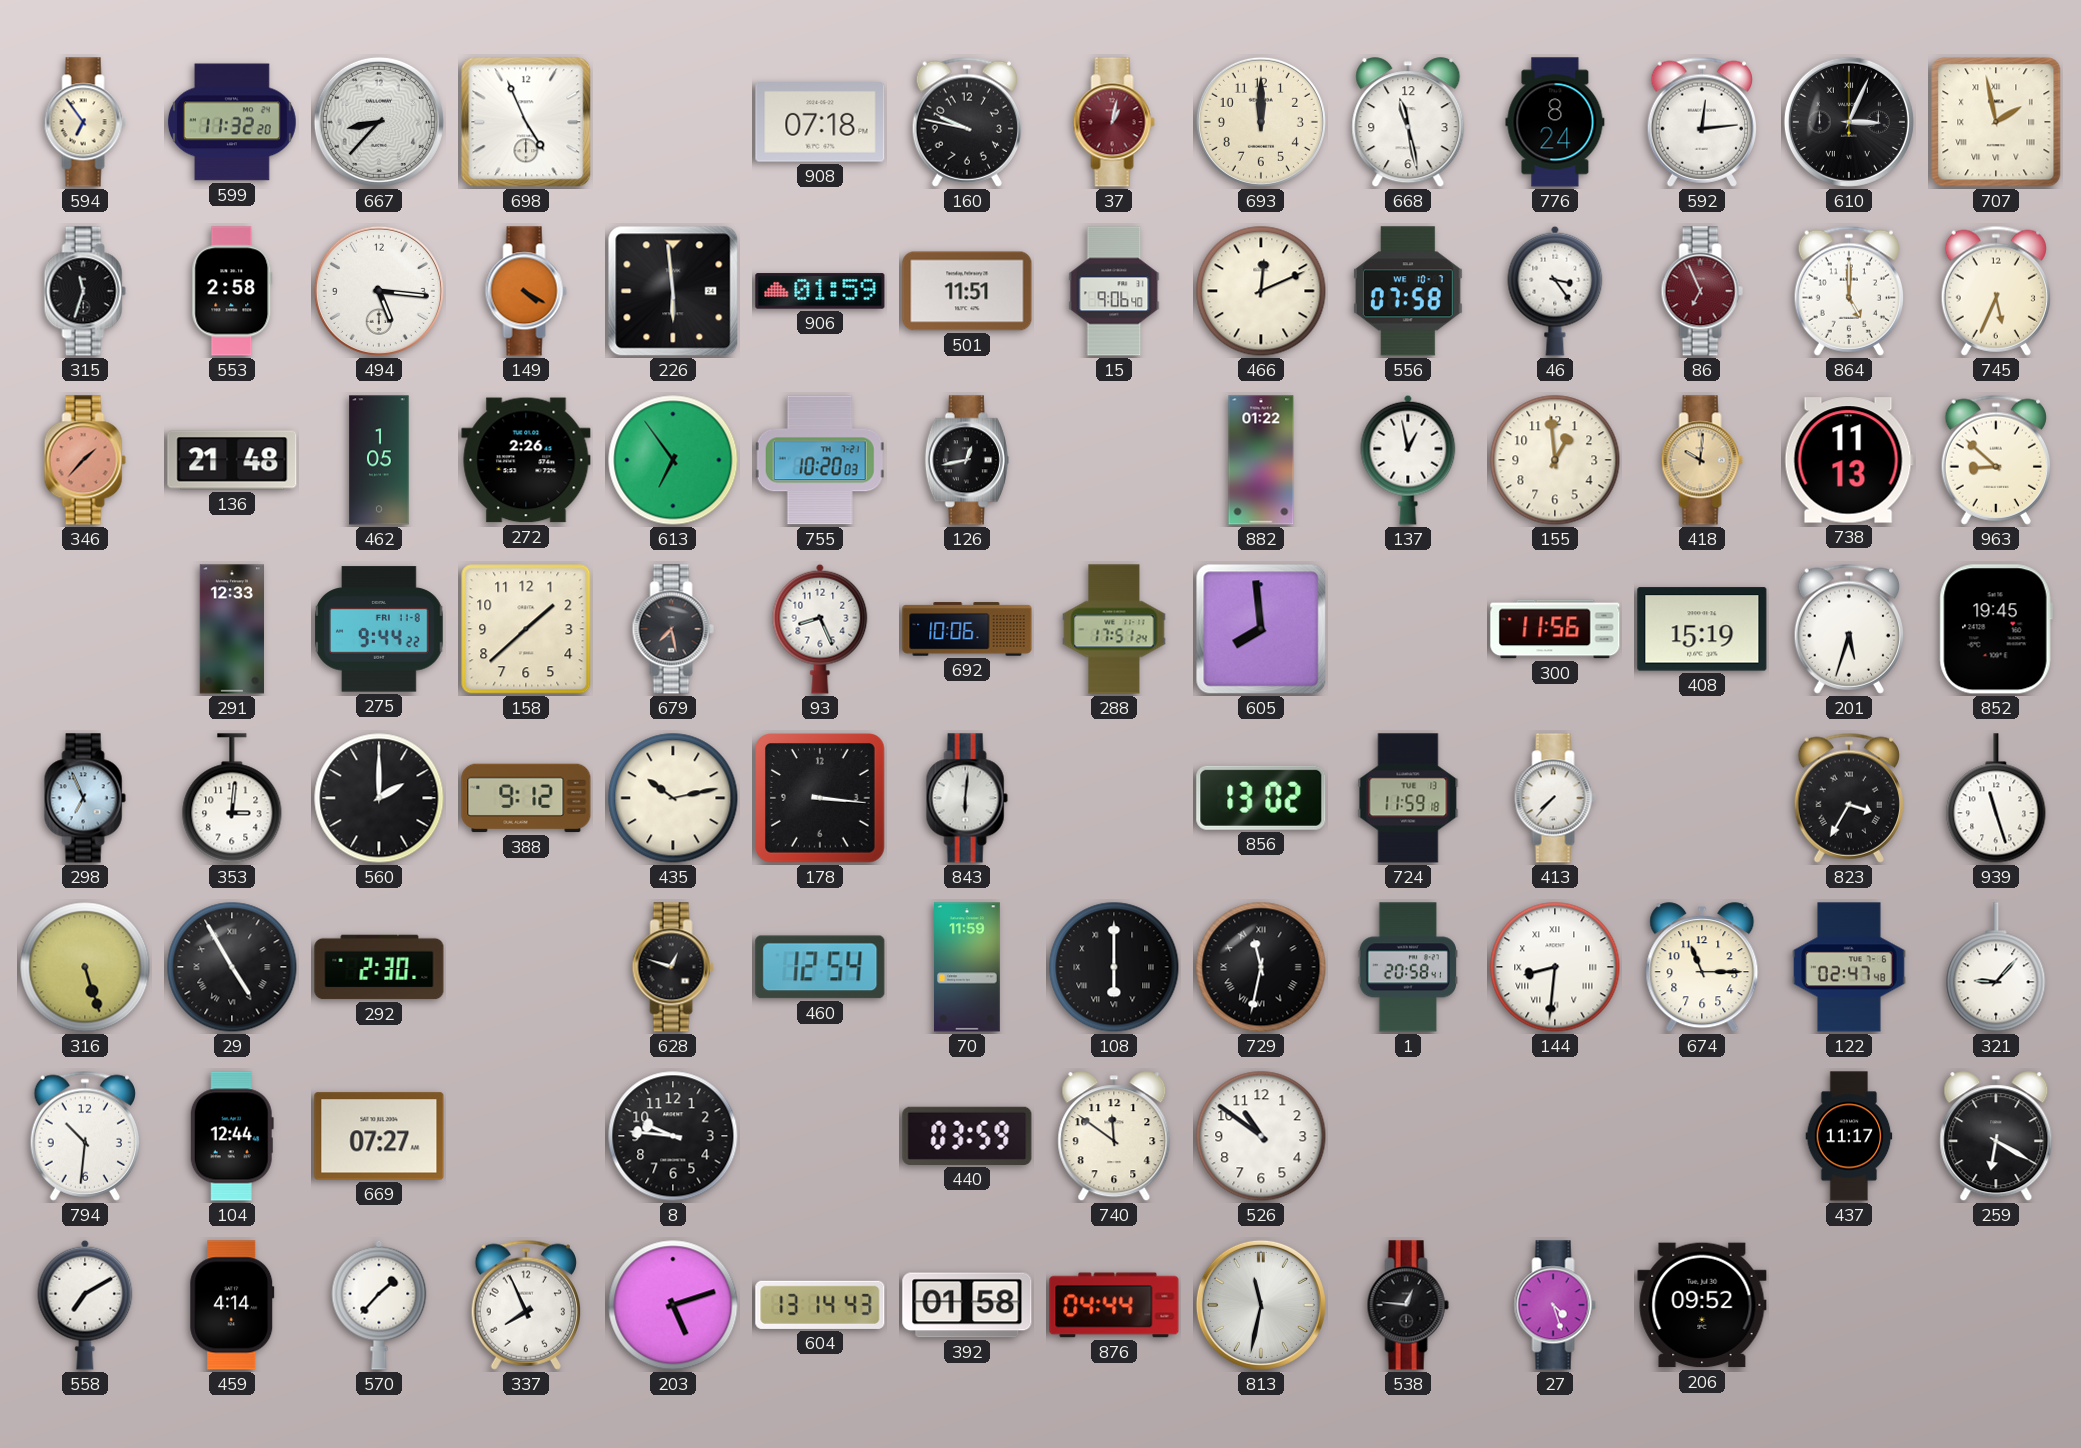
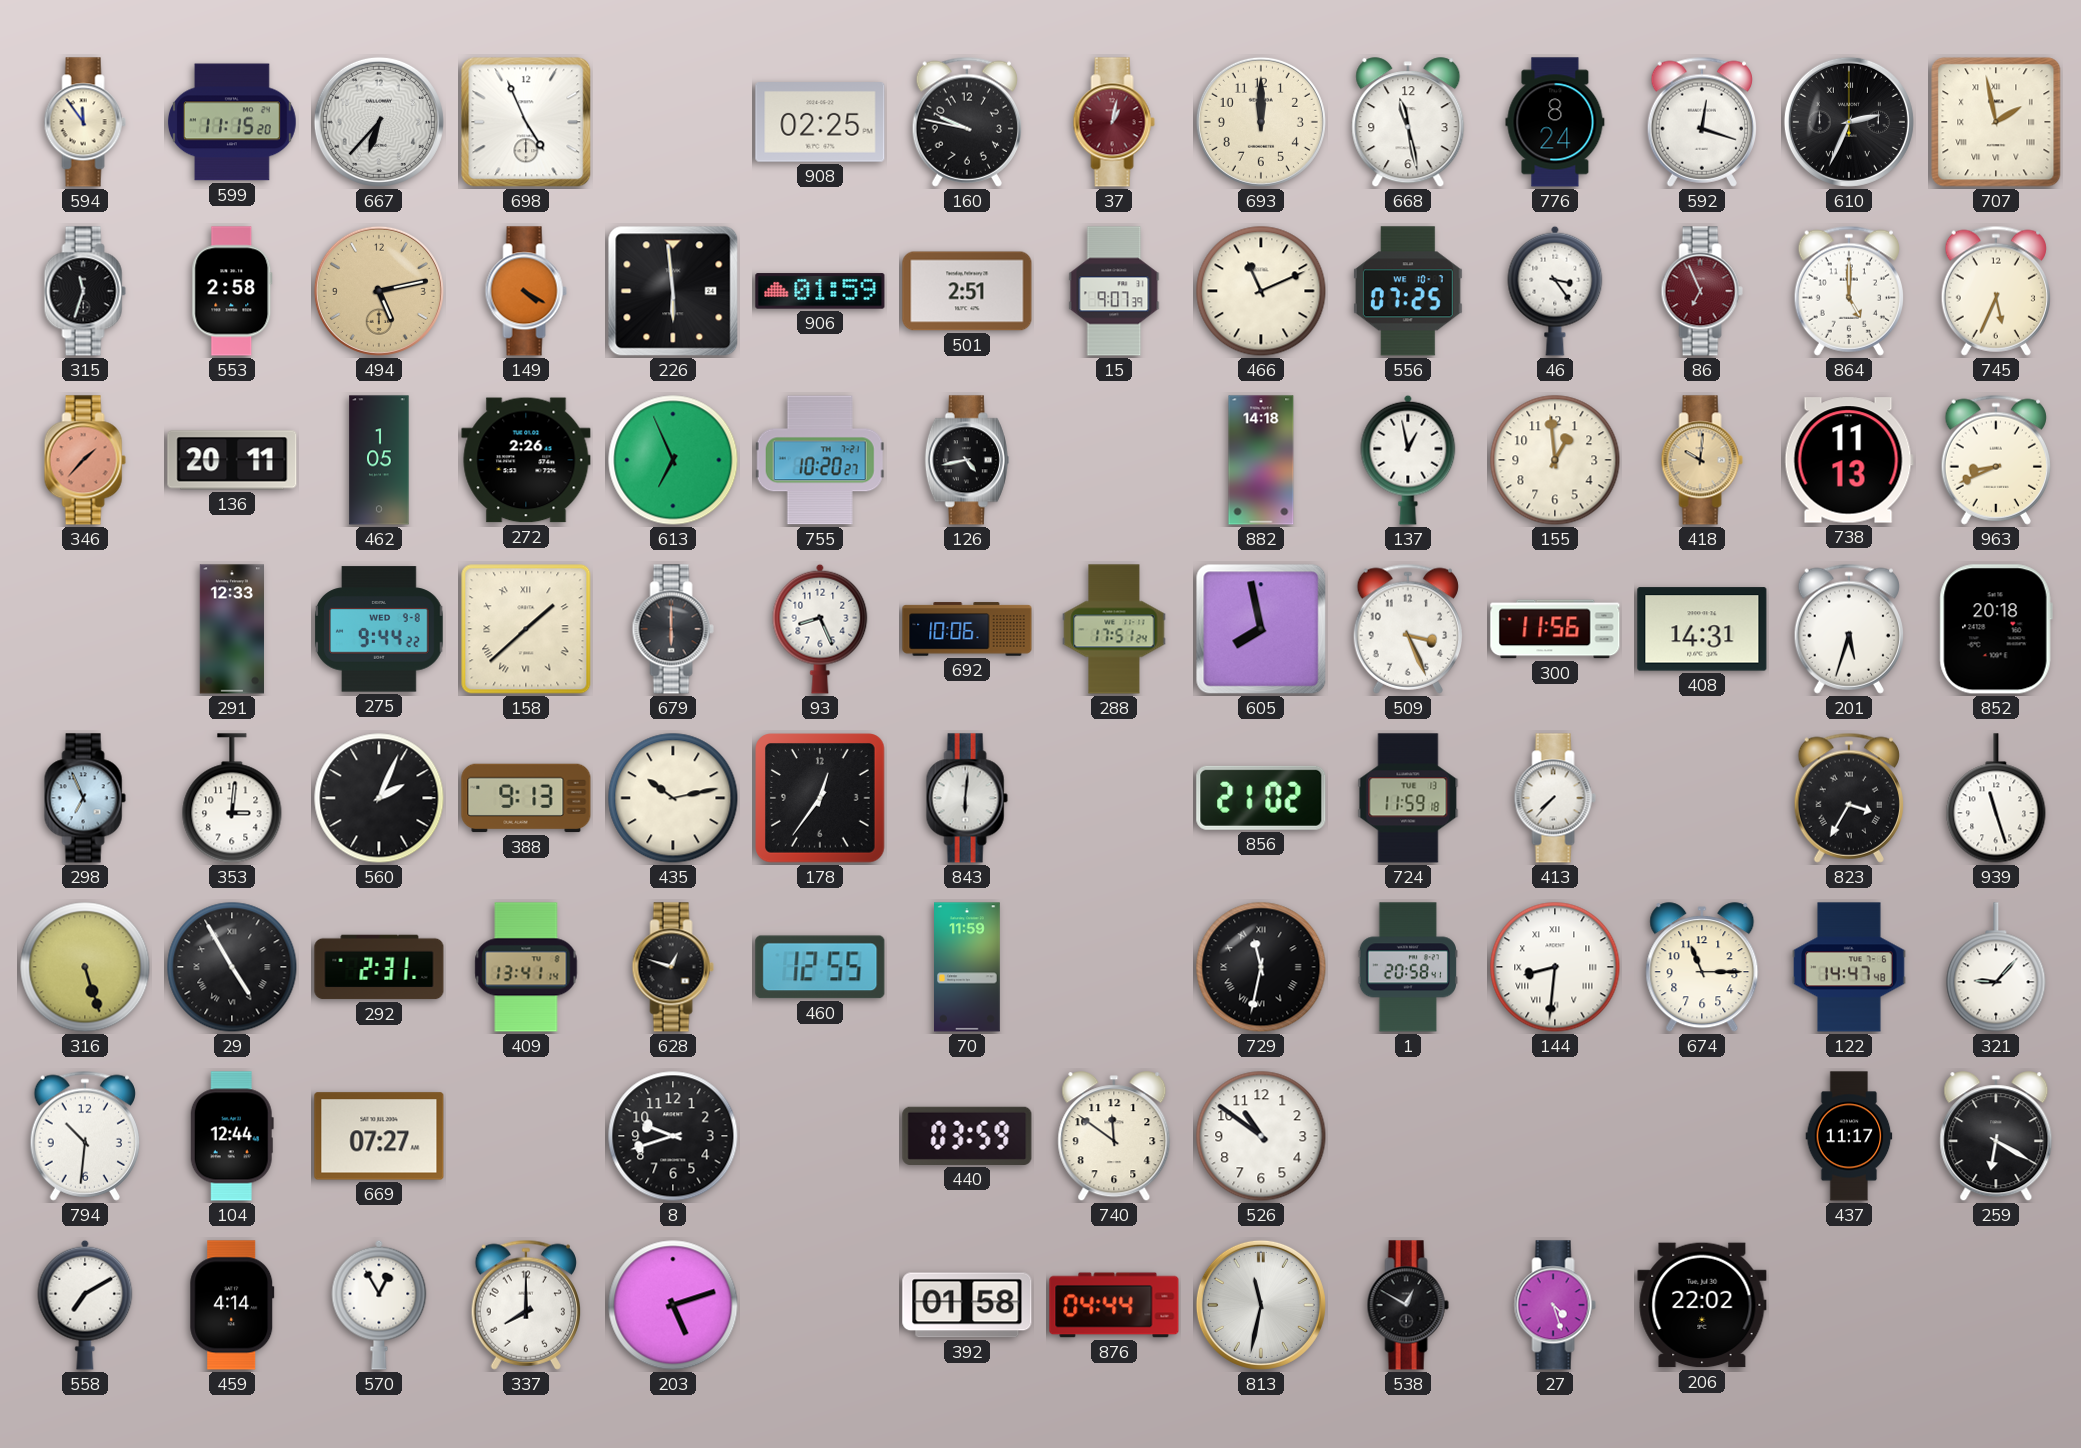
594: 6:54 -> 11:54
599: 11:32 -> 11:15
667: 8:37 -> 6:37
908: 07:18 -> 02:25
592: 12:14 -> 12:18
610: 3:04 -> 2:34
494: 5:16 -> 5:13
494 dial: white -> champagne
501: 11:51 -> 2:51
15: 9:06 -> 9:07
466: 12:11 -> 11:11
556: 07:58 -> 07:25
136: 21:48 -> 20:11
613: 6:54 -> 6:56
755: 10:20:03 -> 10:20:27
126: 12:43 -> 4:43
882: 01:22 -> 14:18
963: 8:52 -> 8:41
275 date: FRI 11-8 -> WED 9-8
158 numerals: Arabic -> Roman
679: 7:28 -> 6:00
605: 7:59 -> 7:58
509: none -> 3:26
408: 15:19 -> 14:31
852: 19:45 -> 20:18
560: 2:00 -> 2:04
388: 9:12 -> 9:13
178: 3:16 -> 12:36
856: 13:02 -> 21:02
292: 2:30 -> 2:31
409: none -> 13:41
460: 12:54 -> 12:55
108: 6:00 -> none
122: 02:47 -> 14:47
8: 9:46 -> 9:42
570: 1:37 -> 12:55
337: 7:56 -> 8:00
604: 13:14 -> none
538: 12:46 -> 12:50
206: 09:52 -> 22:02
